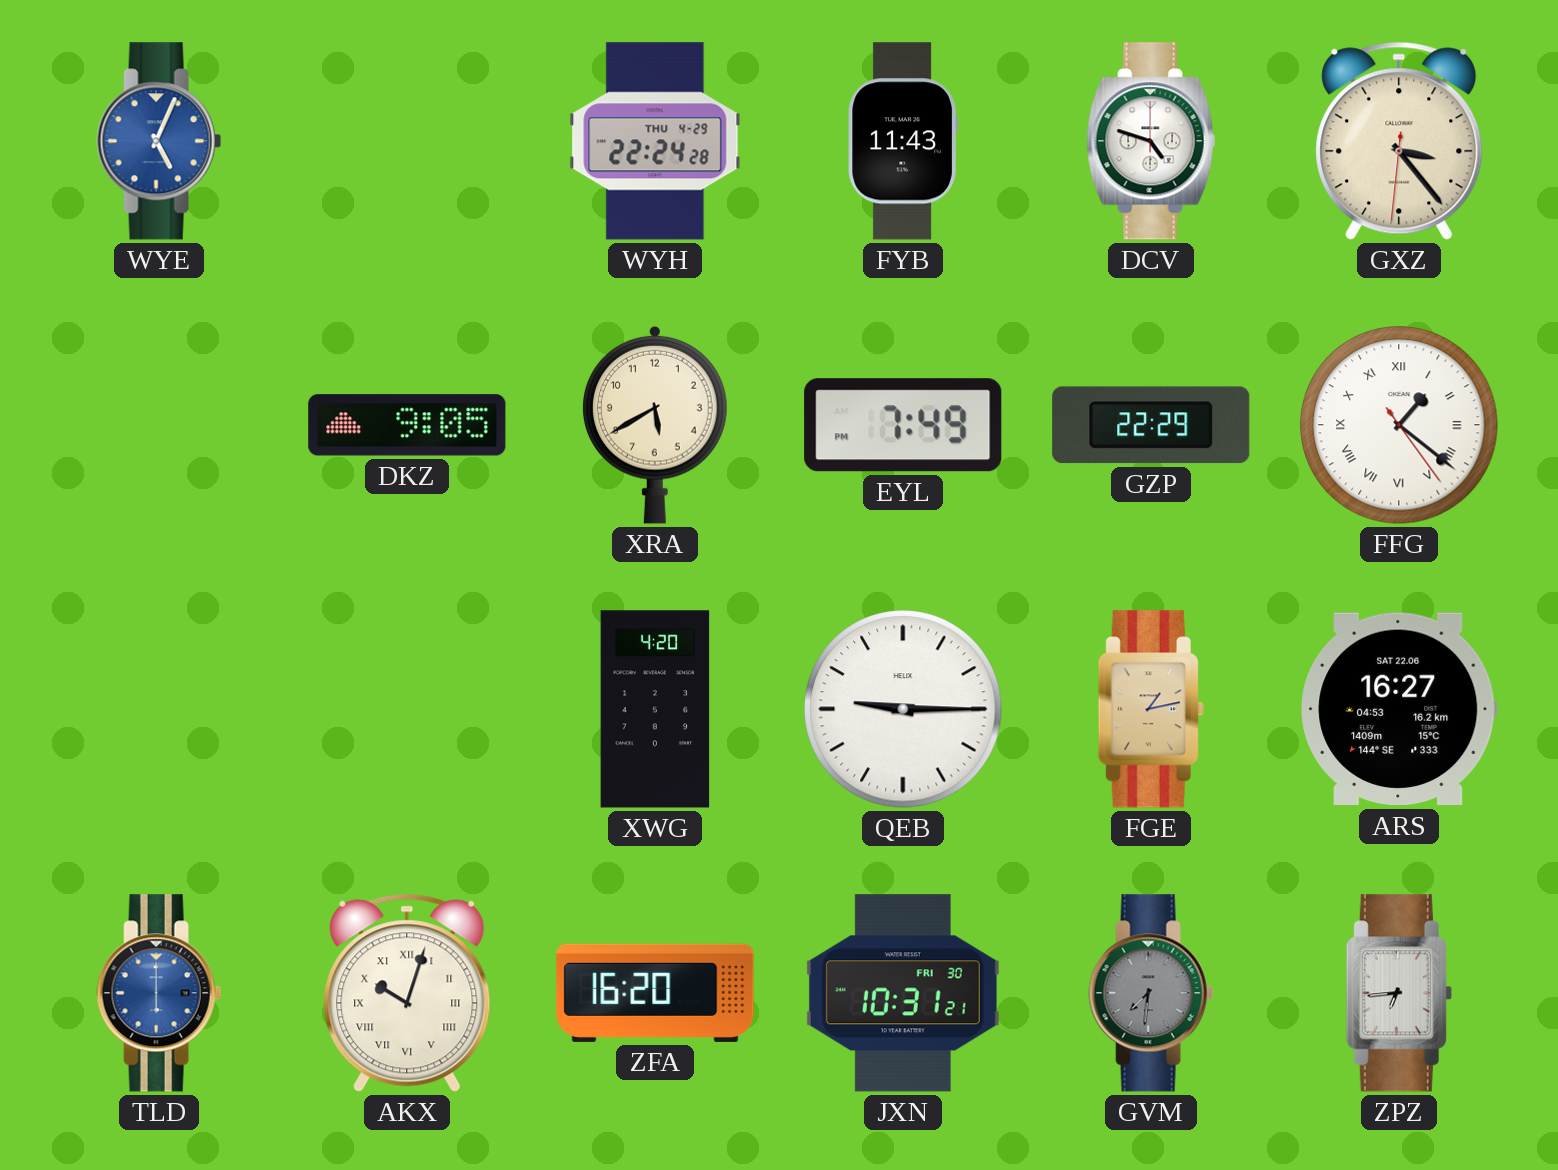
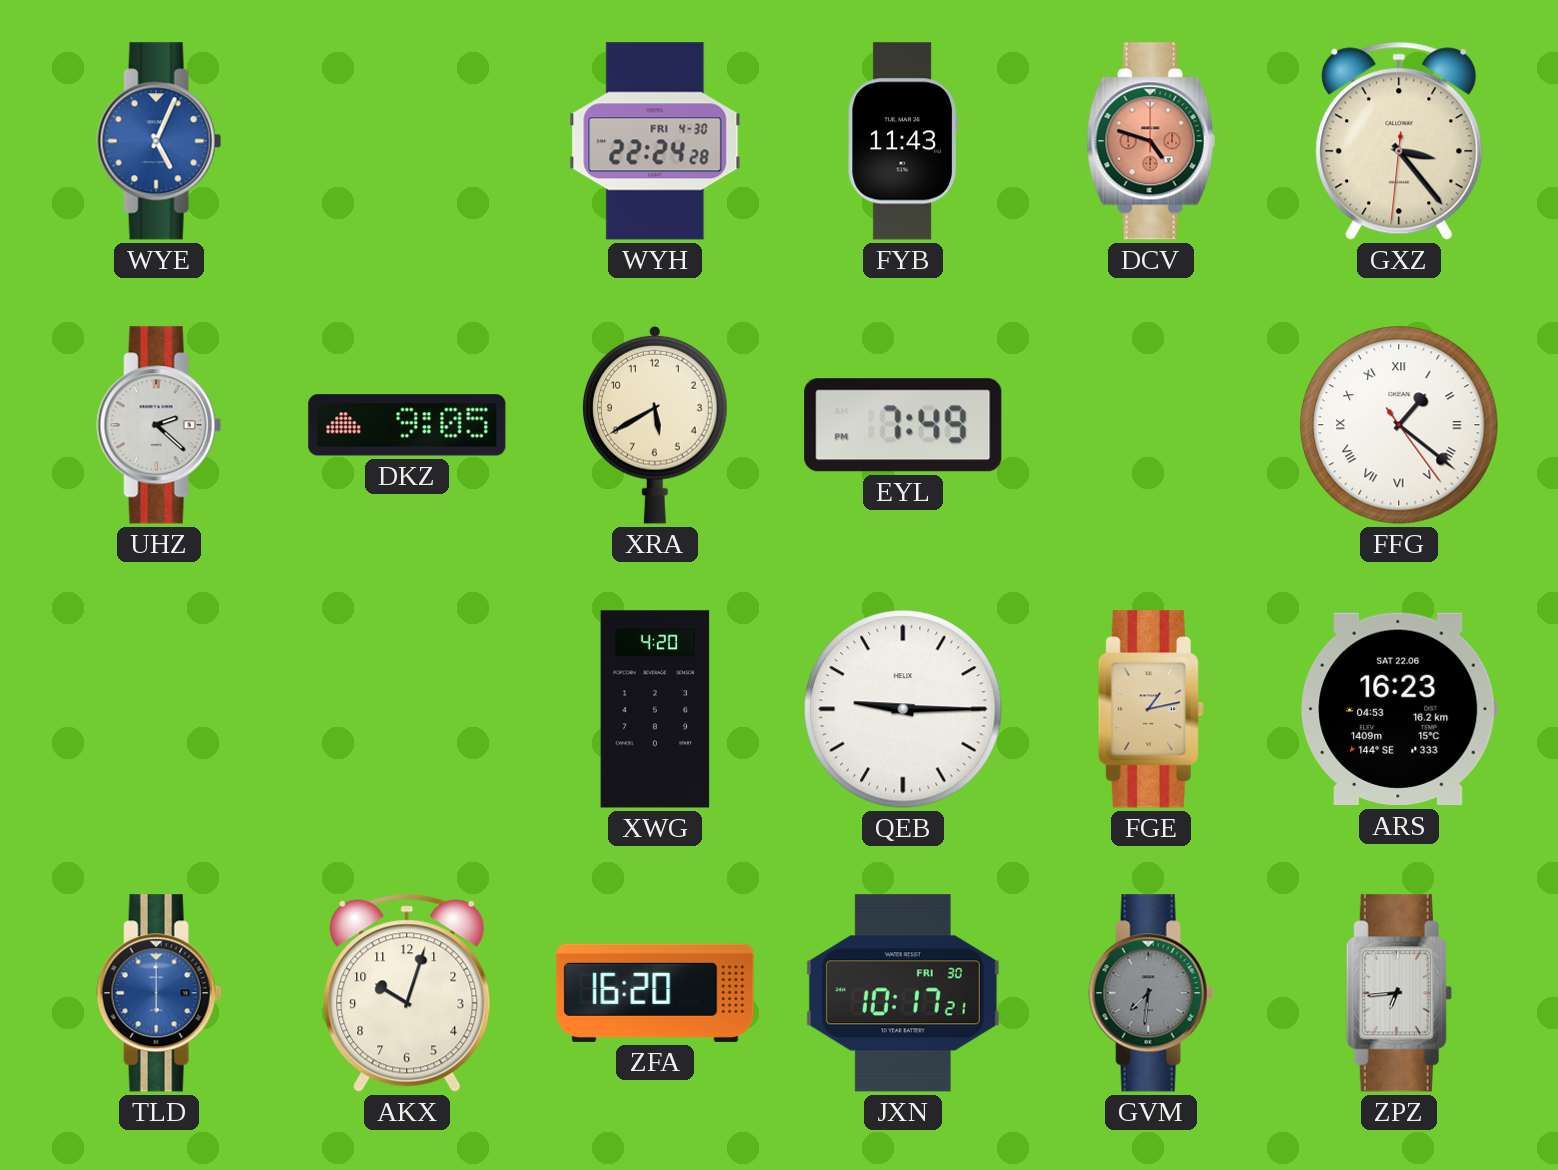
WYH date: THU 4-29 -> FRI 4-30
DCV dial: white -> salmon
UHZ: none -> 2:22
GZP: 22:29 -> none
ARS: 16:27 -> 16:23
AKX numerals: Roman -> Arabic
JXN: 10:31 -> 10:17
